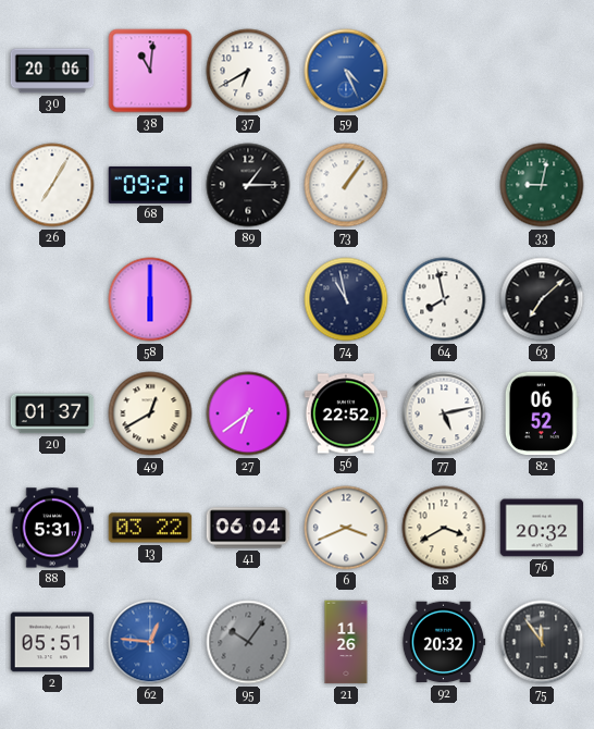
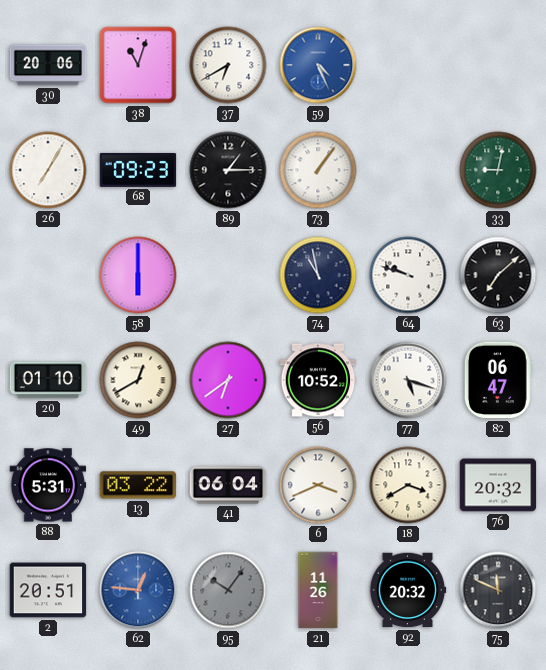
38: 11:01 -> 11:03
68: 09:21 -> 09:23
64: 7:58 -> 9:48
20: 01:37 -> 01:10
56: 22:52 -> 10:52
77: 5:13 -> 5:18
82: 06:52 -> 06:47
2: 05:51 -> 20:51
75: 11:54 -> 11:49
